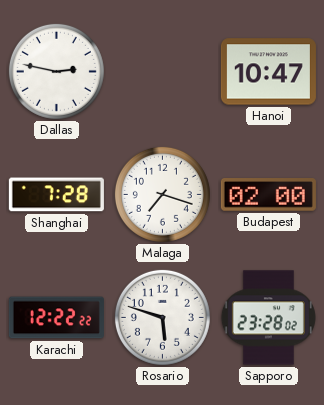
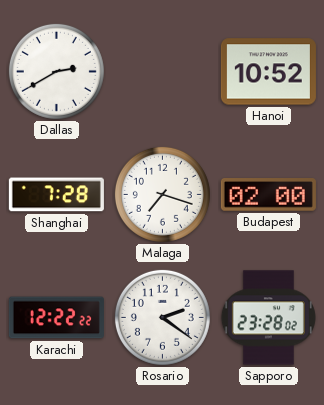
Dallas: 2:47 -> 2:40
Hanoi: 10:47 -> 10:52
Rosario: 5:48 -> 2:21
